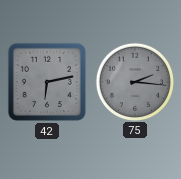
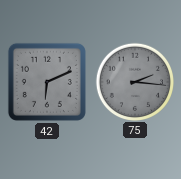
42: 6:13 -> 6:11
